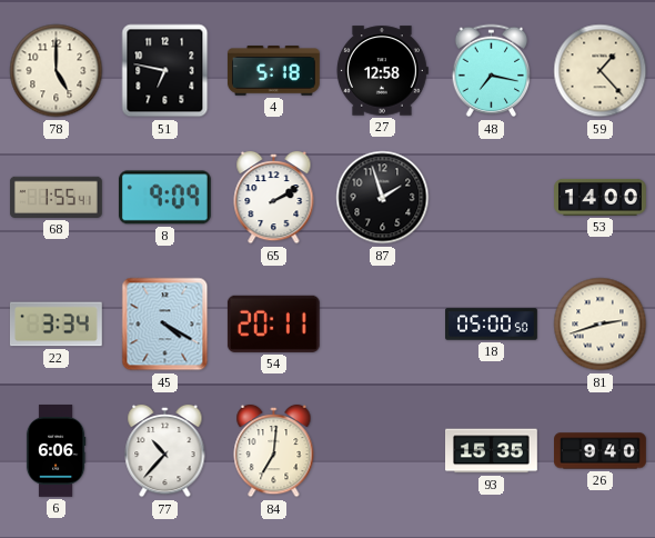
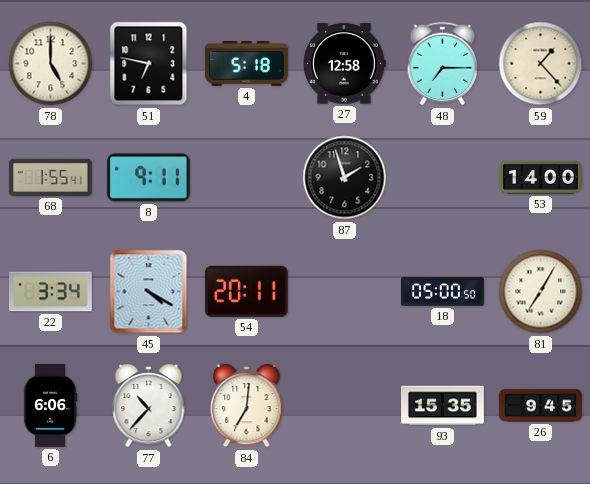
48: 7:17 -> 7:15
8: 9:09 -> 9:11
65: 2:10 -> none
81: 2:42 -> 7:05
26: 9:40 -> 9:45
